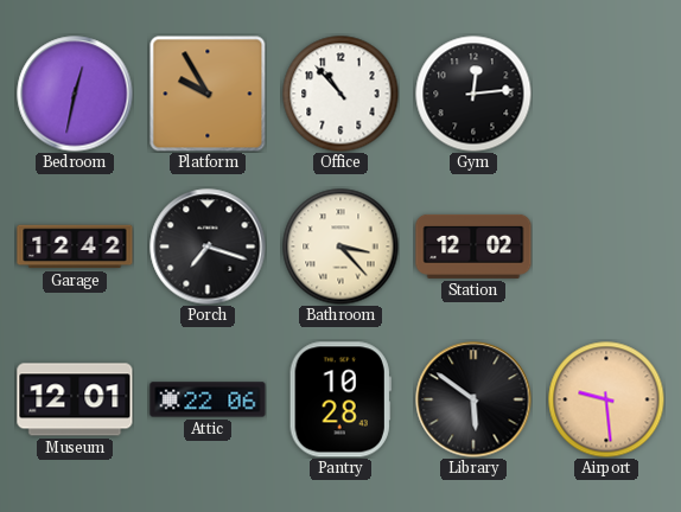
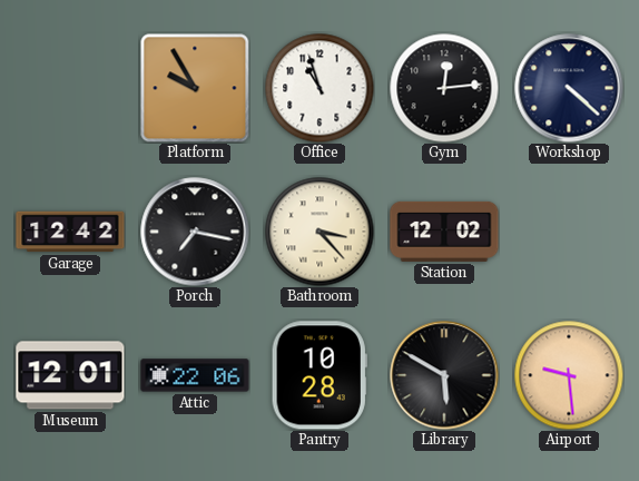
Bedroom: 12:32 -> none
Office: 10:53 -> 10:57
Workshop: none -> 4:22
Porch: 7:18 -> 7:17
Library: 5:51 -> 5:50
